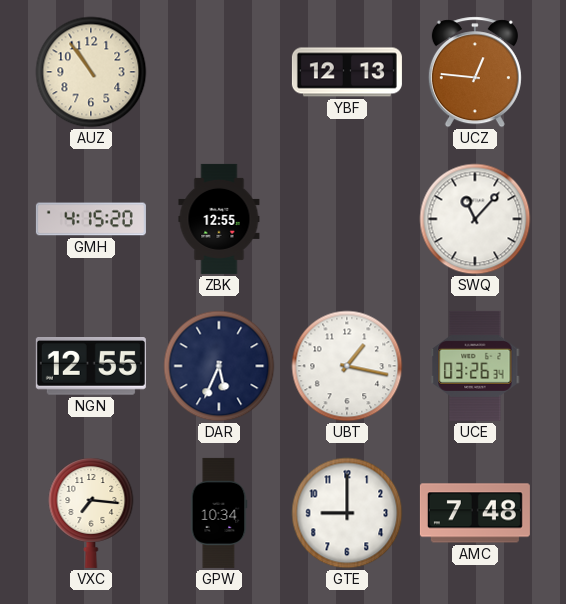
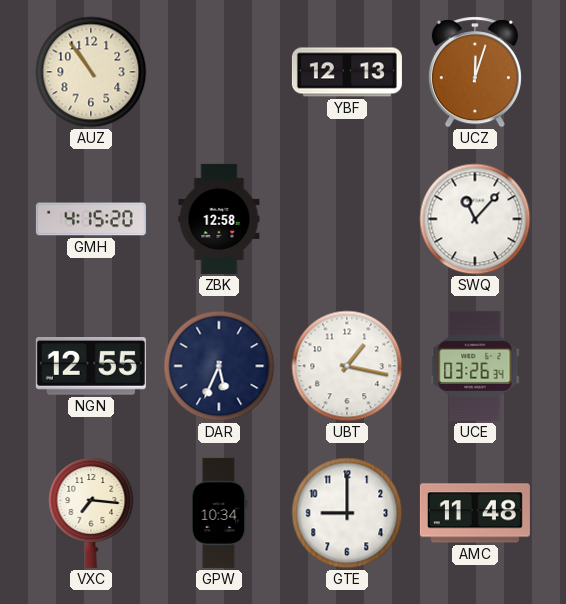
UCZ: 12:46 -> 12:03
ZBK: 12:55 -> 12:58
AMC: 7:48 -> 11:48
